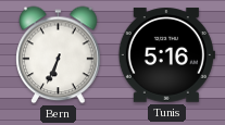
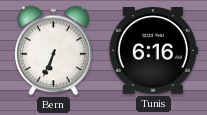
Tunis: 5:16 -> 6:16
